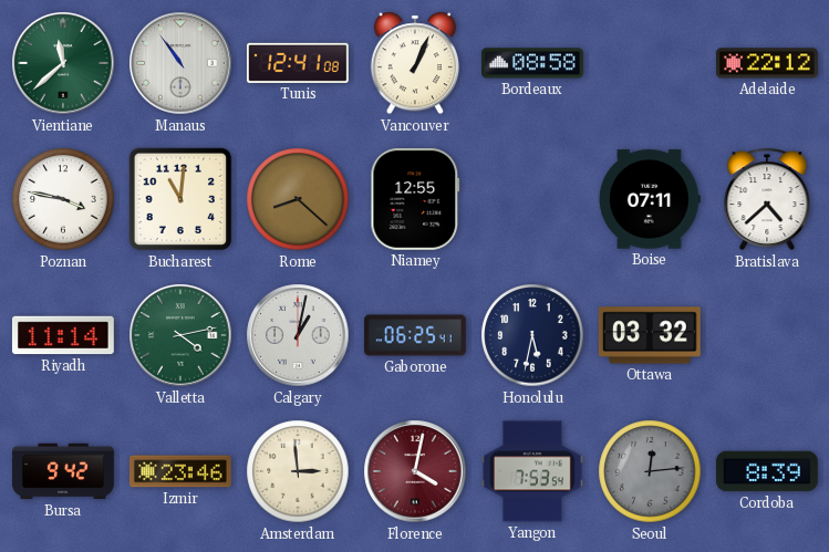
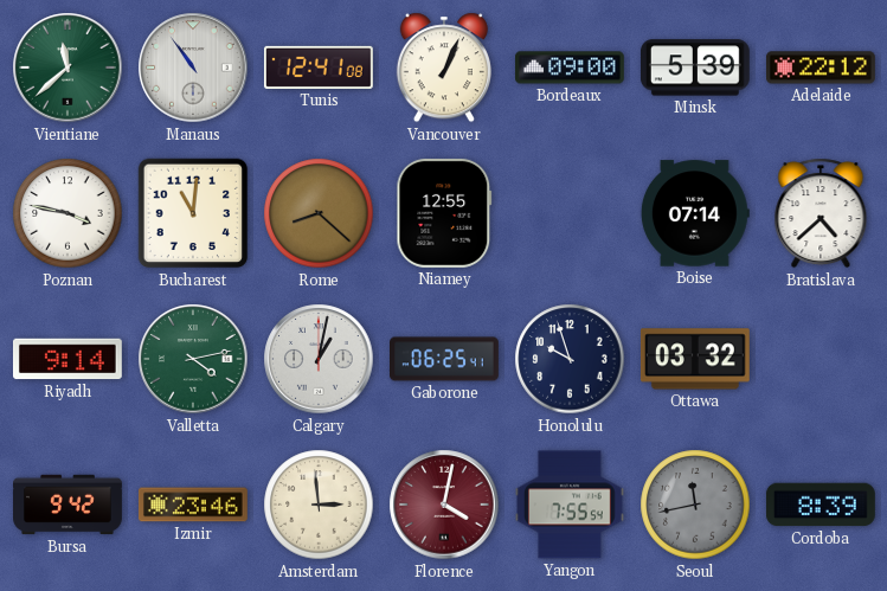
Bordeaux: 08:58 -> 09:00
Minsk: none -> 5:39
Boise: 07:11 -> 07:14
Riyadh: 11:14 -> 9:14
Honolulu: 5:32 -> 9:57
Yangon: 7:53 -> 7:55
Seoul: 12:14 -> 11:43
